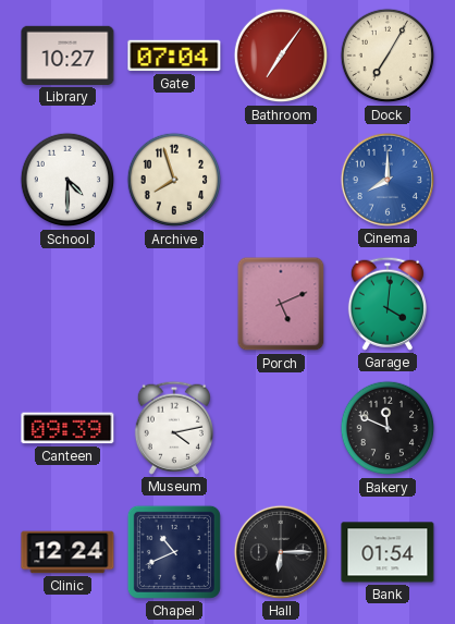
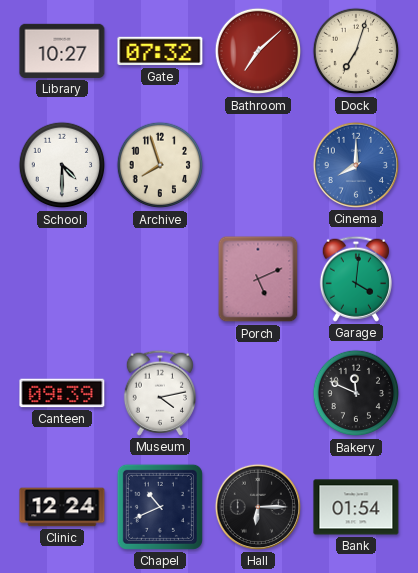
Gate: 07:04 -> 07:32
Bathroom: 7:06 -> 7:08
Dock: 7:05 -> 7:03
